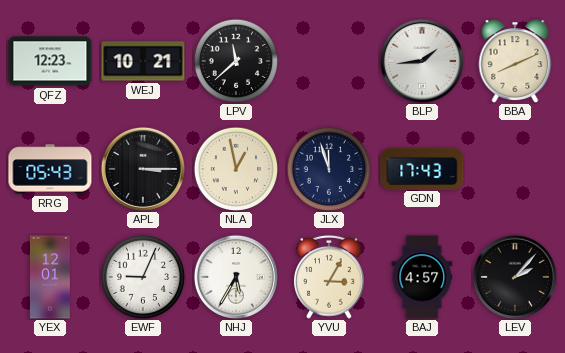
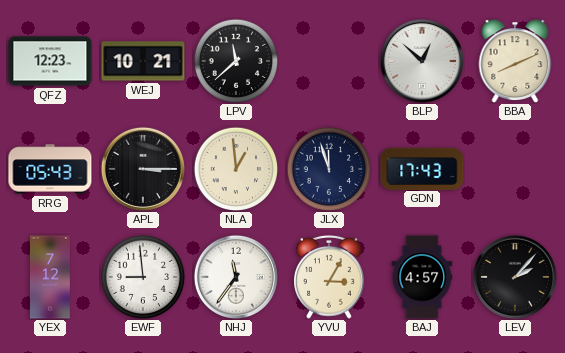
BLP: 1:44 -> 12:52
NLA: 12:58 -> 12:59
YEX: 12:01 -> 7:12
EWF: 9:04 -> 8:59
NHJ: 5:35 -> 11:36
